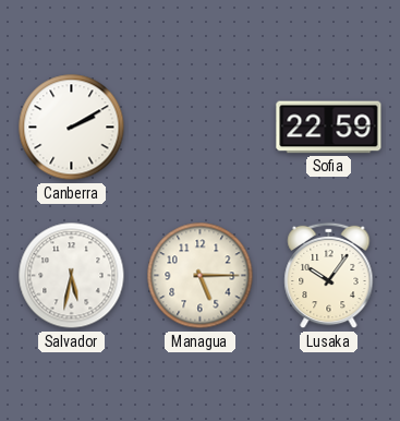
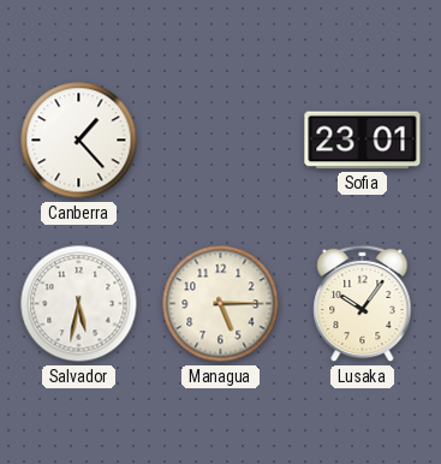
Canberra: 2:10 -> 1:23
Sofia: 22:59 -> 23:01
